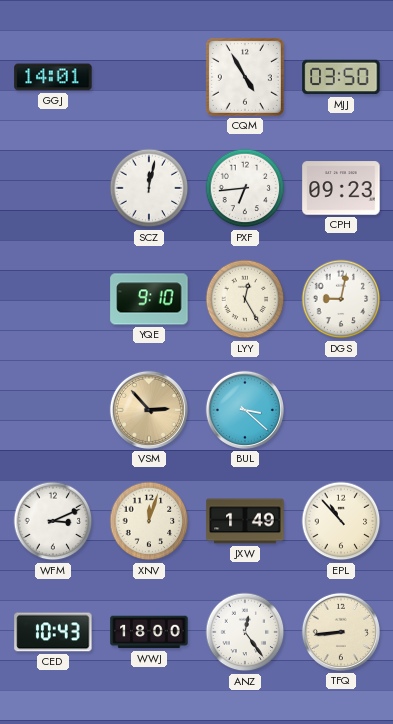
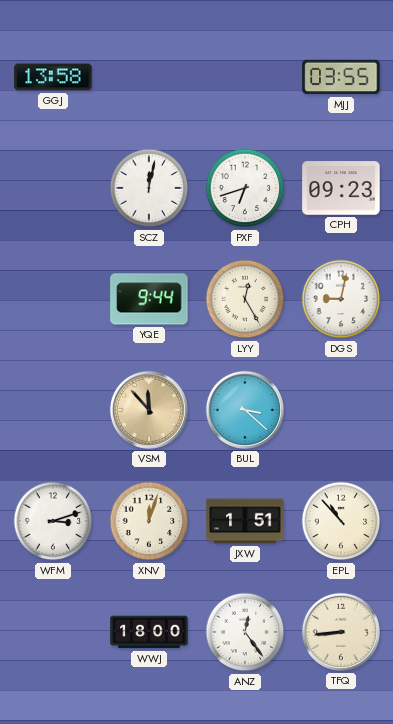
GGJ: 14:01 -> 13:58
CQM: 4:55 -> none
MJJ: 03:50 -> 03:55
PXF: 6:44 -> 6:42
YQE: 9:10 -> 9:44
VSM: 2:53 -> 11:53
WFM: 3:11 -> 3:12
JXW: 1:49 -> 1:51
CED: 10:43 -> none
